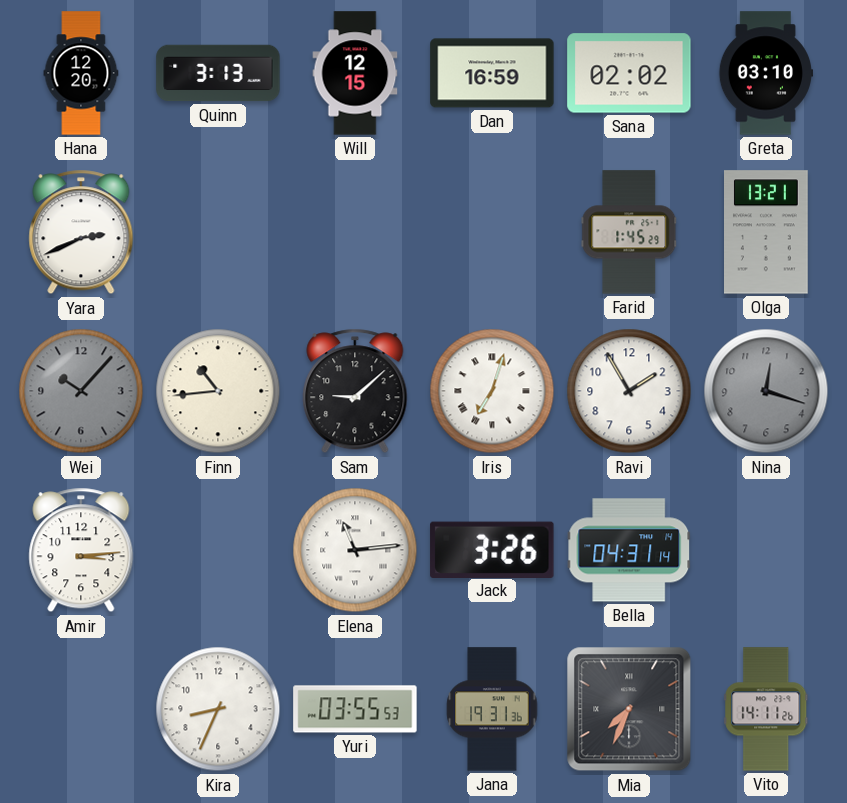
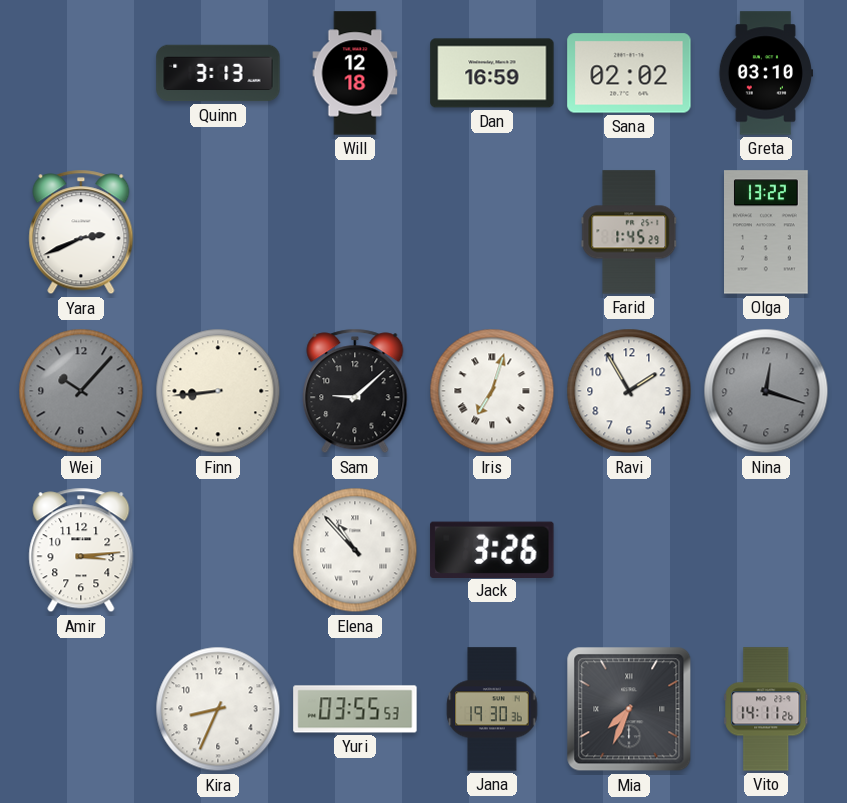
Hana: 12:20 -> none
Will: 12:15 -> 12:18
Olga: 13:21 -> 13:22
Finn: 10:44 -> 8:44
Elena: 11:14 -> 10:53
Bella: 04:31 -> none
Jana: 19:31 -> 19:30
